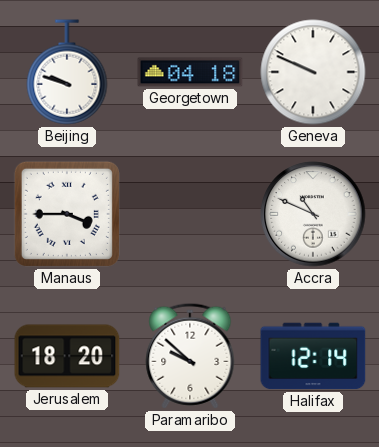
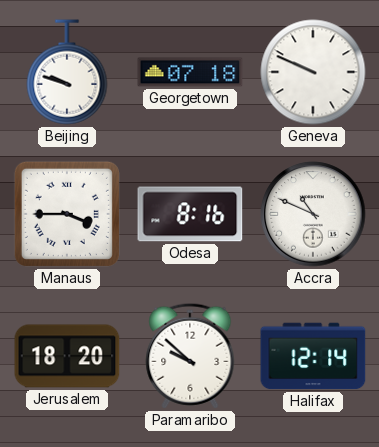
Georgetown: 04:18 -> 07:18
Odesa: none -> 8:16
